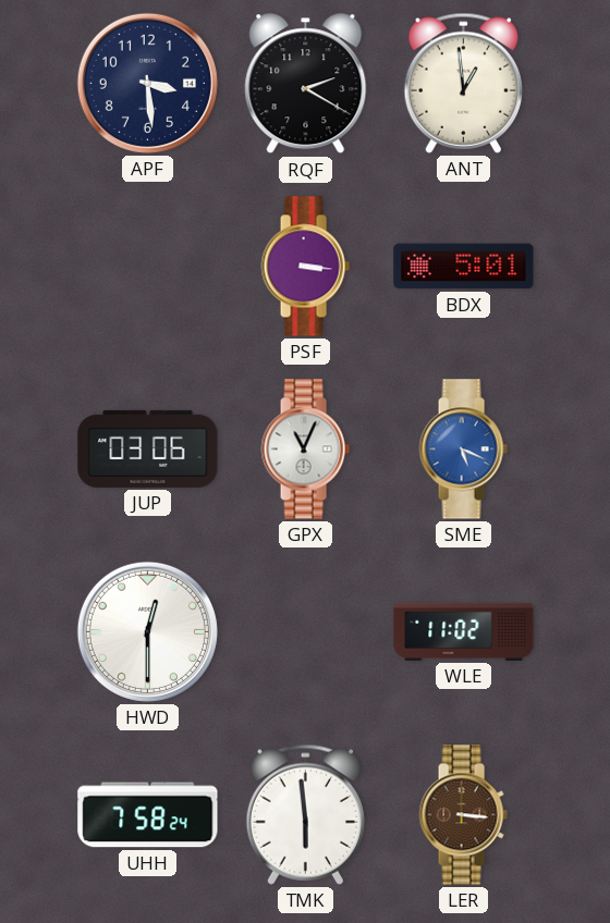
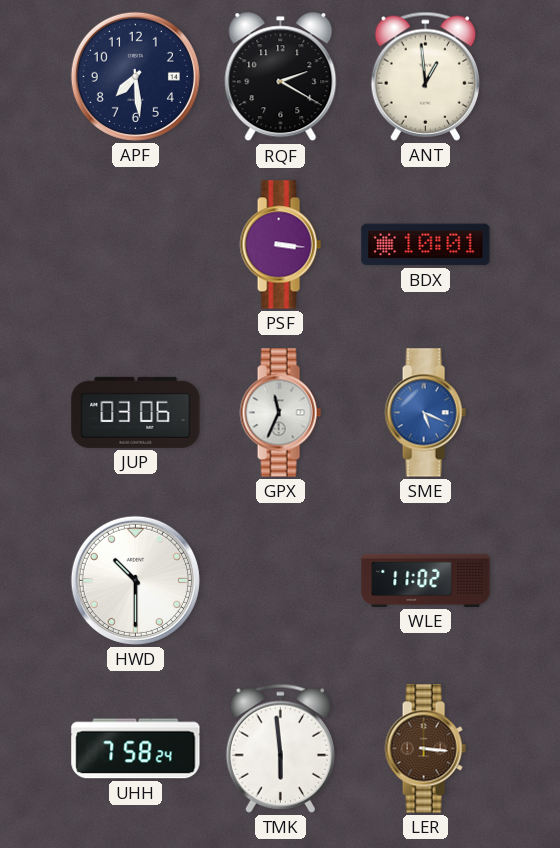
APF: 3:29 -> 7:29
BDX: 5:01 -> 10:01
GPX: 11:04 -> 11:34
HWD: 12:30 -> 10:30
